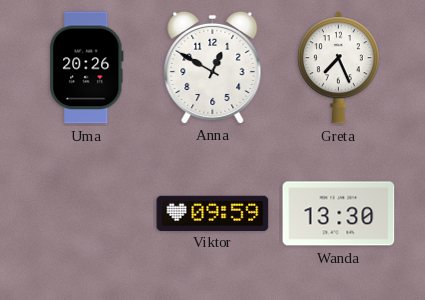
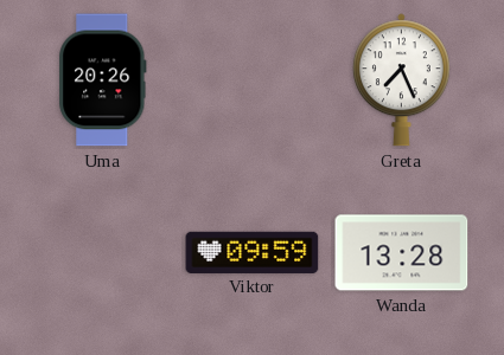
Anna: 12:50 -> none
Wanda: 13:30 -> 13:28
